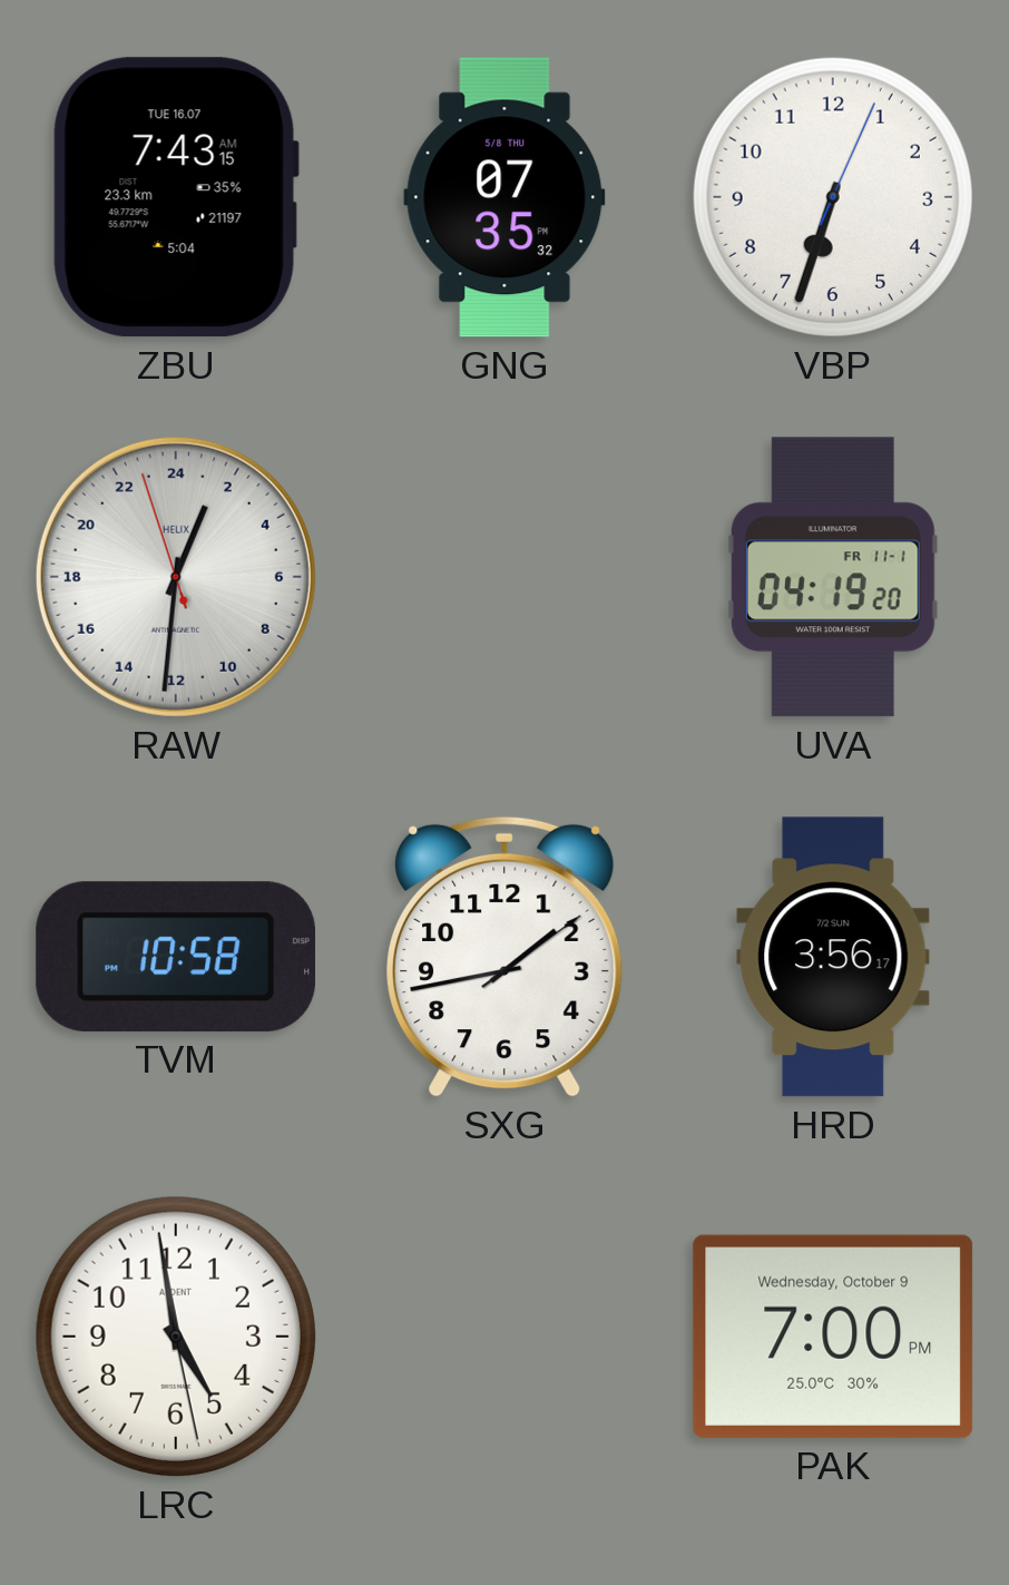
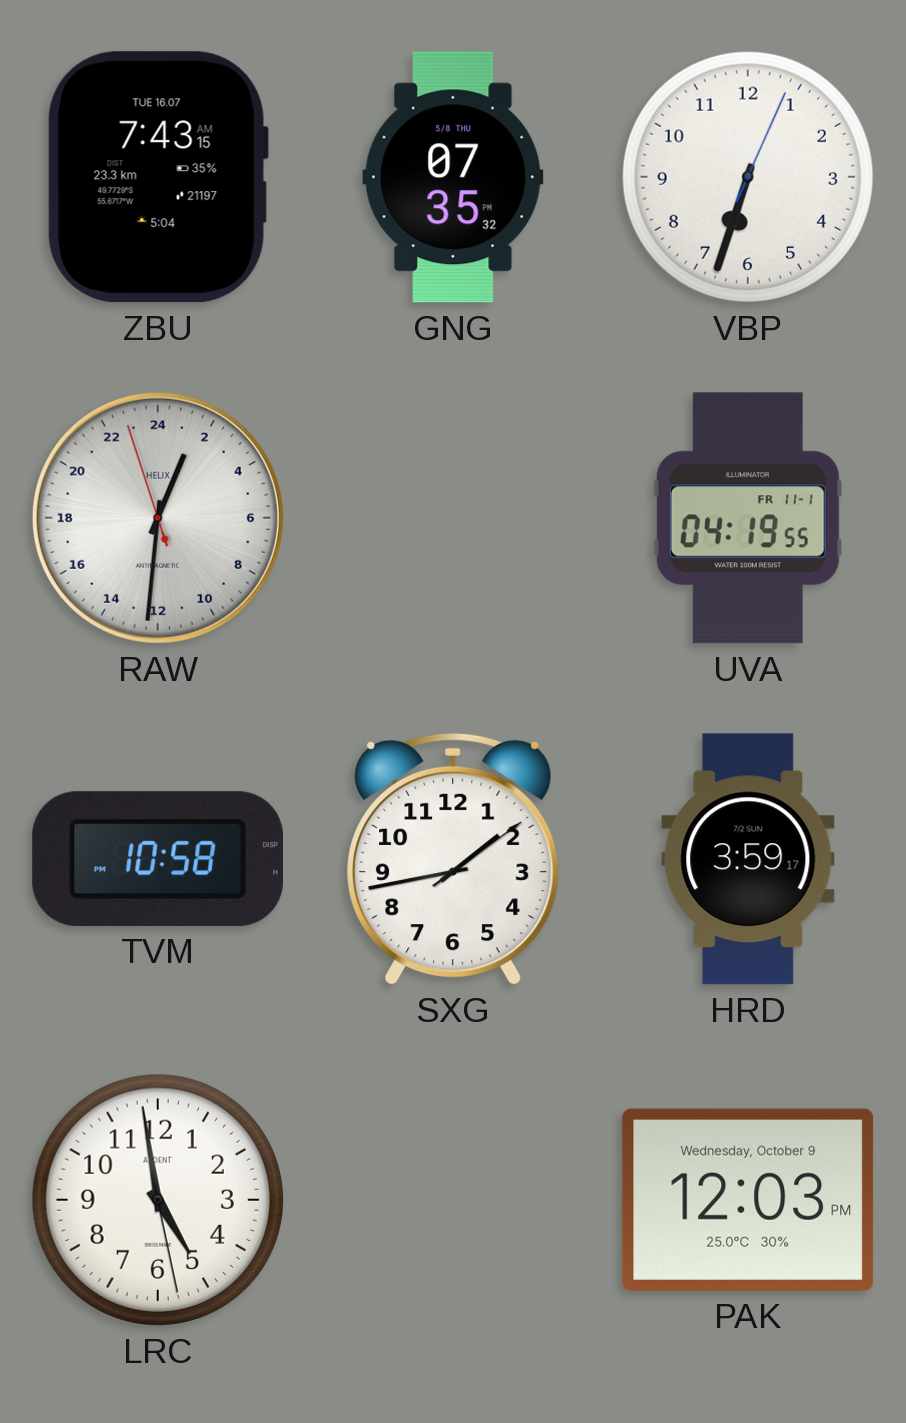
UVA: 04:19:20 -> 04:19:55
HRD: 3:56 -> 3:59
PAK: 7:00 -> 12:03
